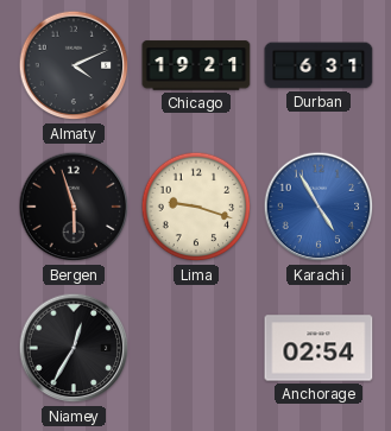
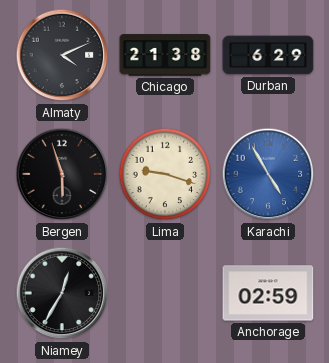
Chicago: 19:21 -> 21:38
Durban: 6:31 -> 6:29
Anchorage: 02:54 -> 02:59
